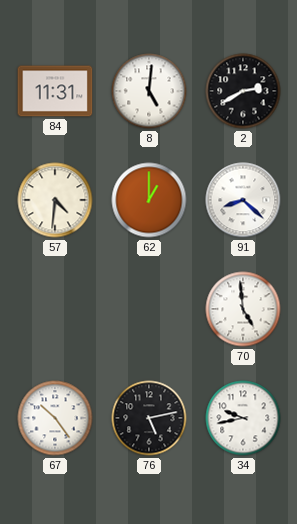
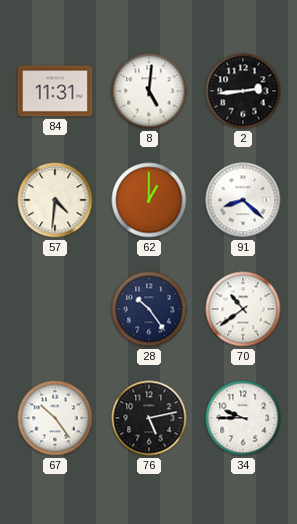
2: 2:40 -> 2:44
28: none -> 10:24
70: 4:59 -> 10:39
34: 9:43 -> 9:45
